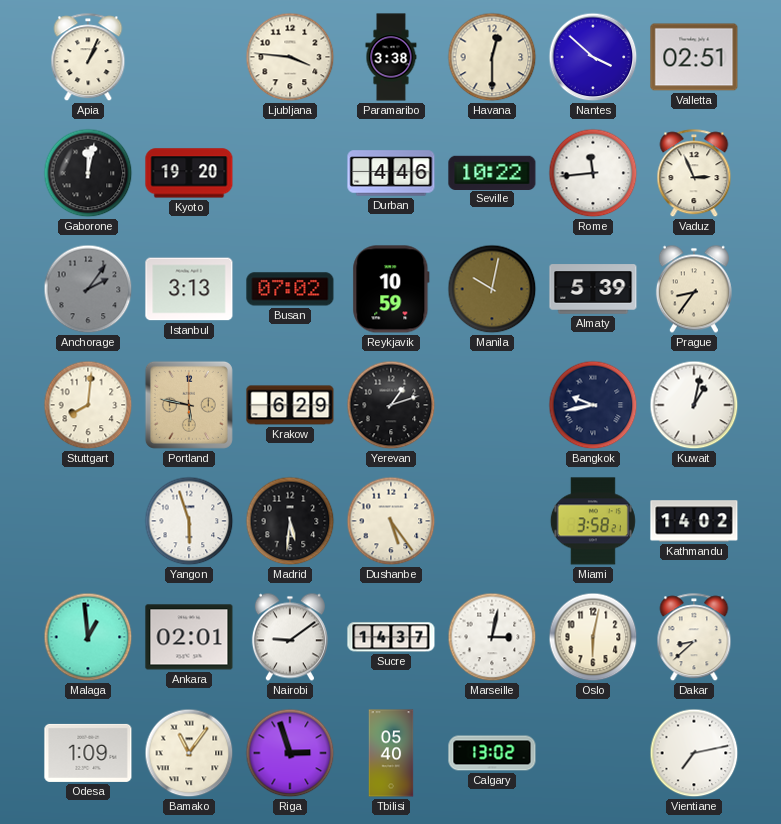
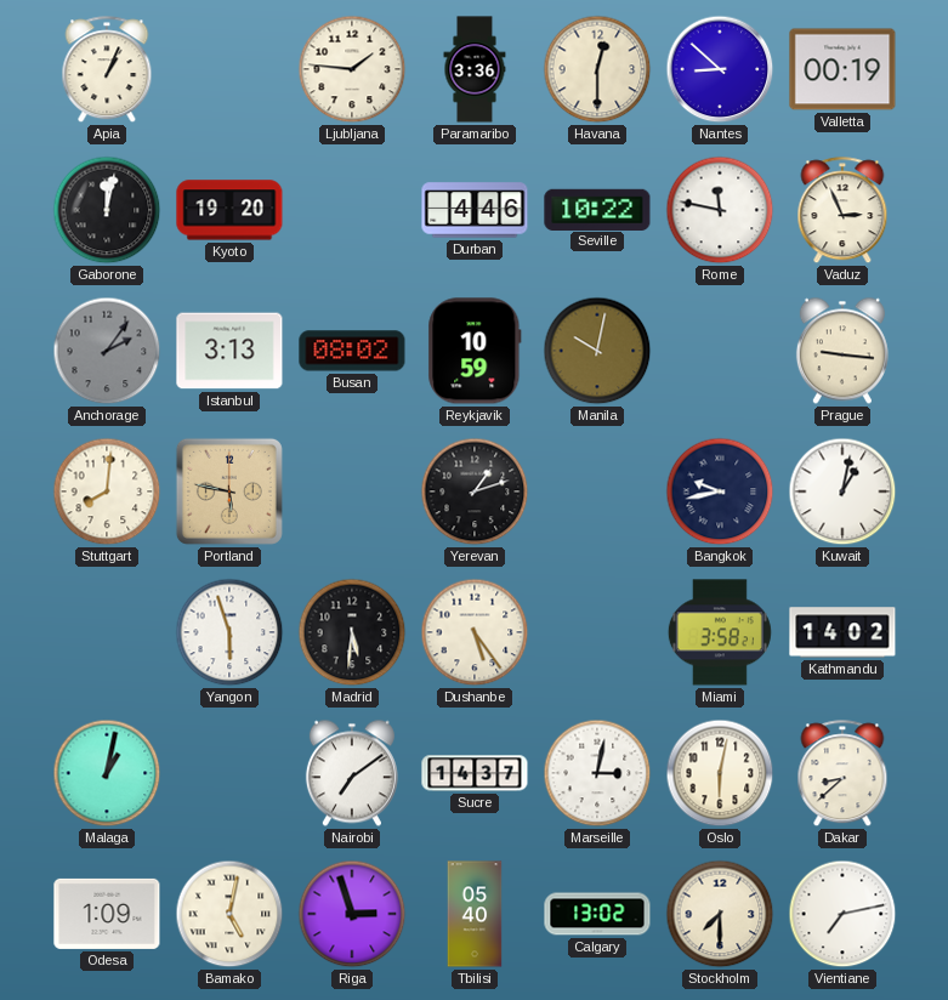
Ljubljana: 3:46 -> 1:46
Paramaribo: 3:38 -> 3:36
Nantes: 3:52 -> 8:52
Valletta: 02:51 -> 00:19
Rome: 11:44 -> 11:47
Busan: 07:02 -> 08:02
Almaty: 5:39 -> none
Prague: 8:36 -> 9:16
Krakow: 6:29 -> none
Malaga: 12:59 -> 1:02
Ankara: 02:01 -> none
Nairobi: 9:09 -> 7:09
Bamako: 11:06 -> 5:02
Stockholm: none -> 7:30
